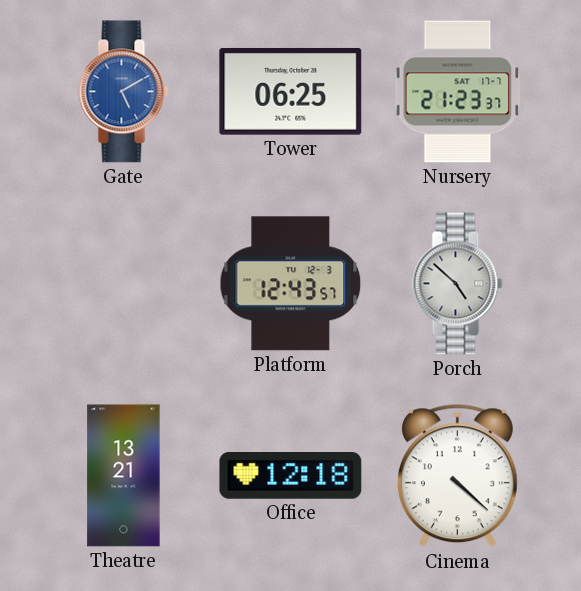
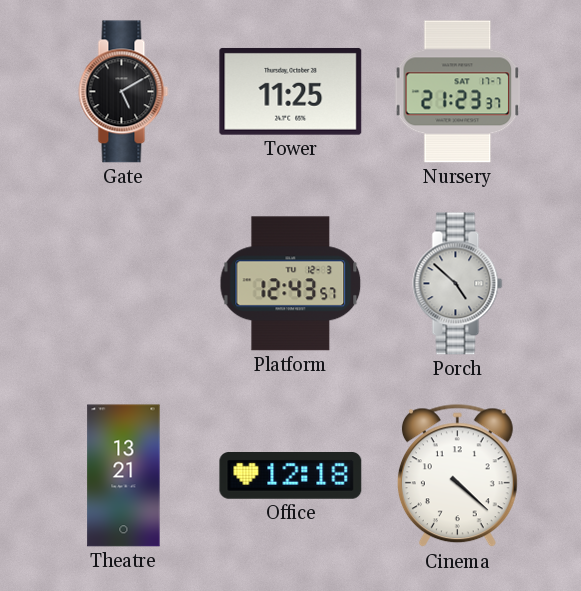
Gate dial: blue -> black
Tower: 06:25 -> 11:25
